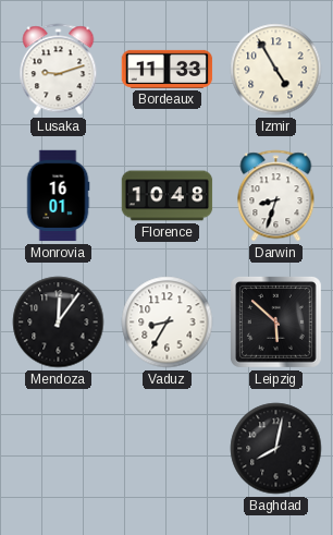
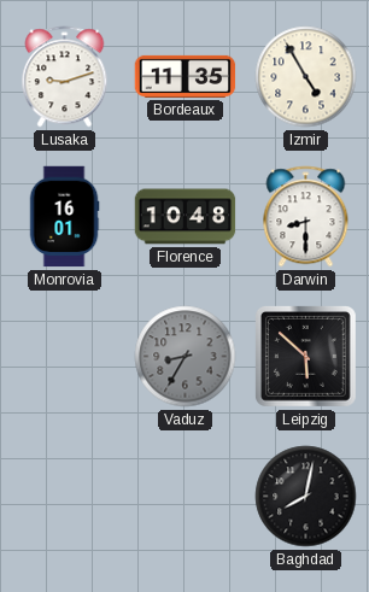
Bordeaux: 11:33 -> 11:35
Darwin: 8:33 -> 8:30
Mendoza: 12:06 -> none
Vaduz dial: white -> grey
